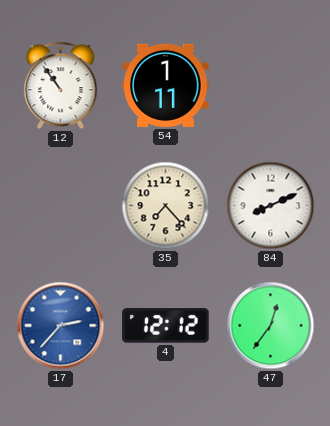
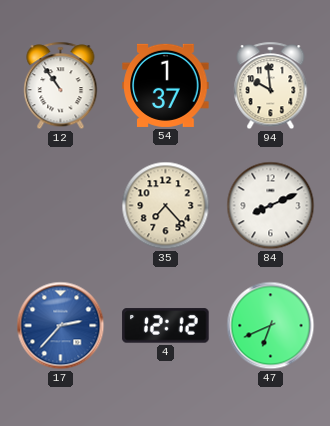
54: 1:11 -> 1:37
94: none -> 9:59
47: 12:36 -> 6:41
